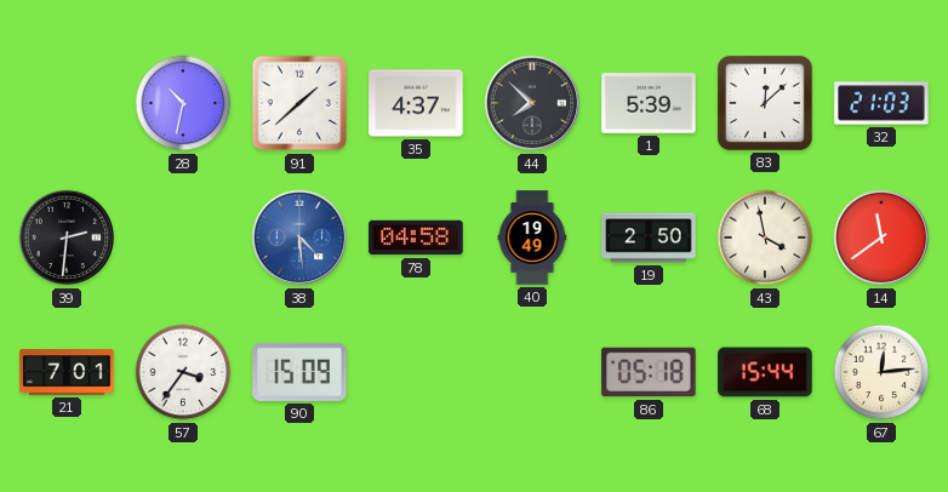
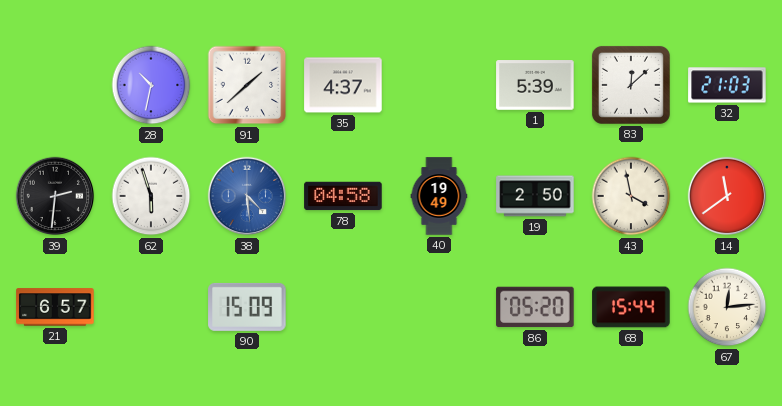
44: 7:52 -> none
62: none -> 5:57
21: 7:01 -> 6:57
57: 3:36 -> none
86: 05:18 -> 05:20
